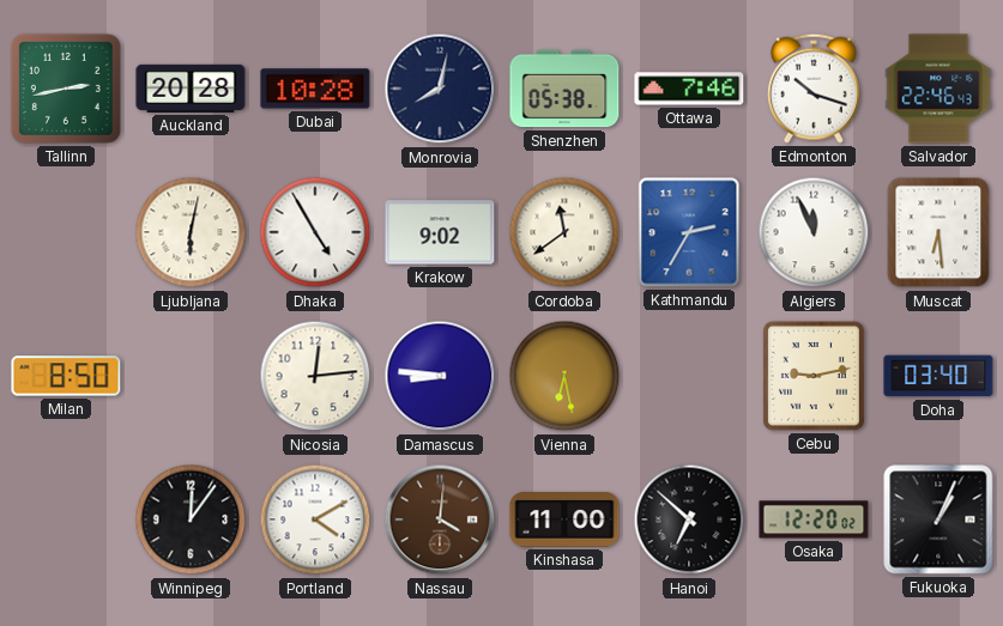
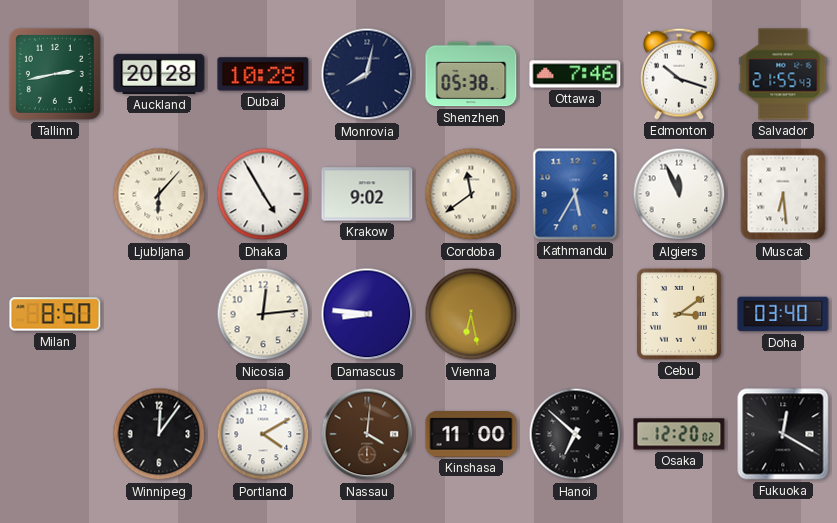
Salvador: 22:46 -> 21:55
Ljubljana: 6:02 -> 6:07
Kathmandu: 2:35 -> 5:35
Cebu: 9:13 -> 3:09
Fukuoka: 1:04 -> 12:20
